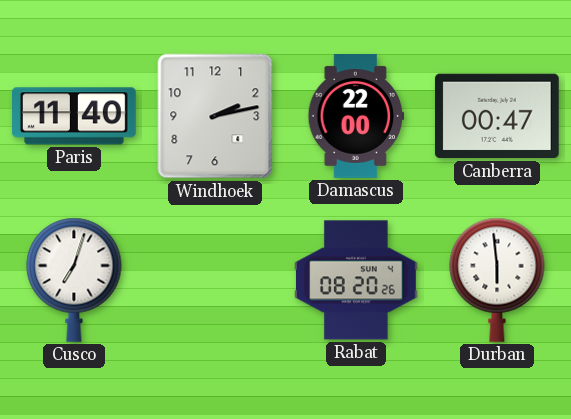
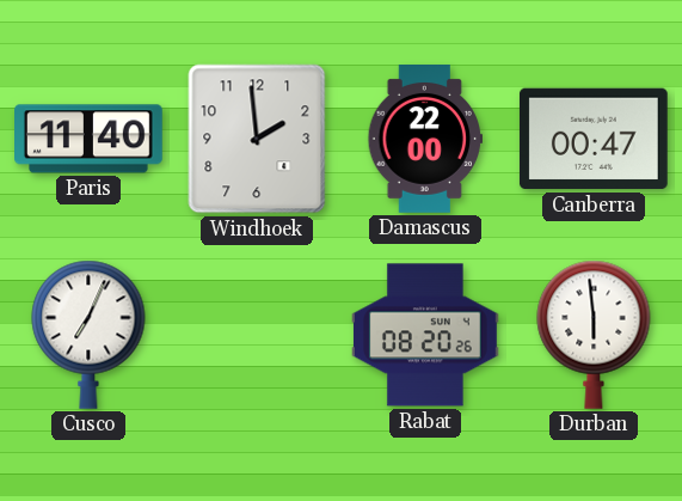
Windhoek: 2:13 -> 1:59
Cusco: 7:03 -> 7:04
